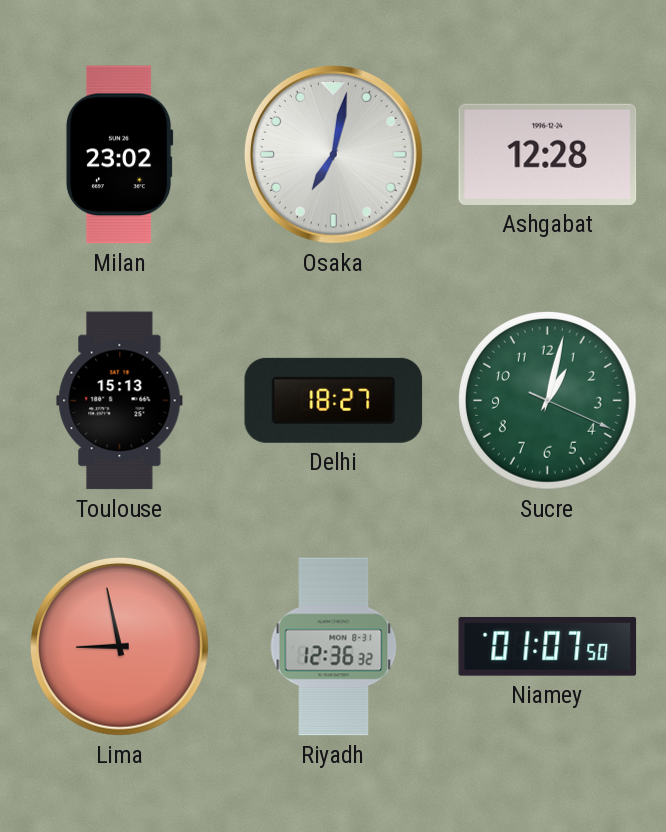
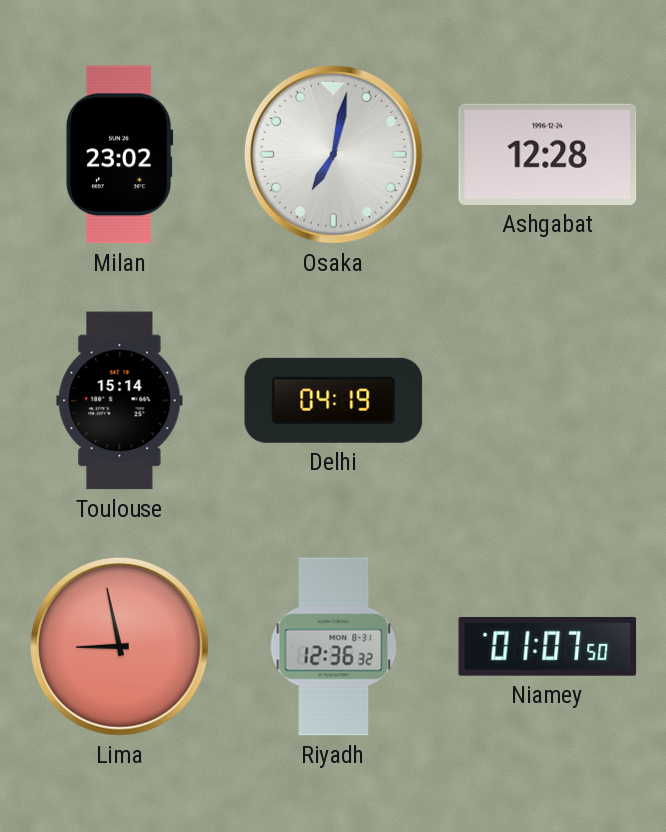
Toulouse: 15:13 -> 15:14
Delhi: 18:27 -> 04:19
Sucre: 1:02 -> none
